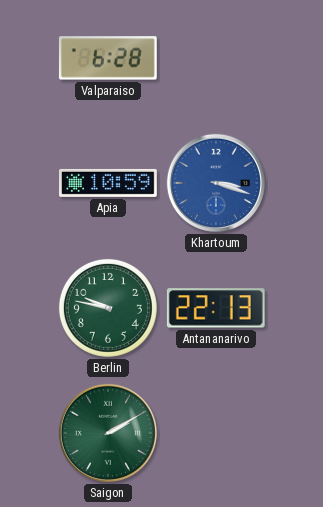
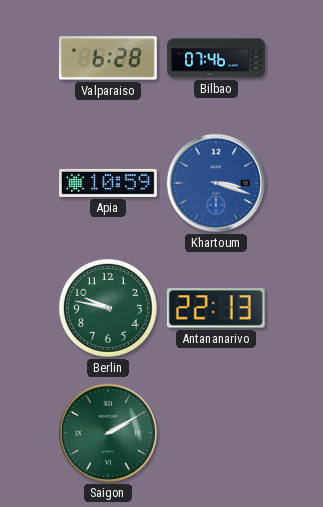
Bilbao: none -> 07:46
